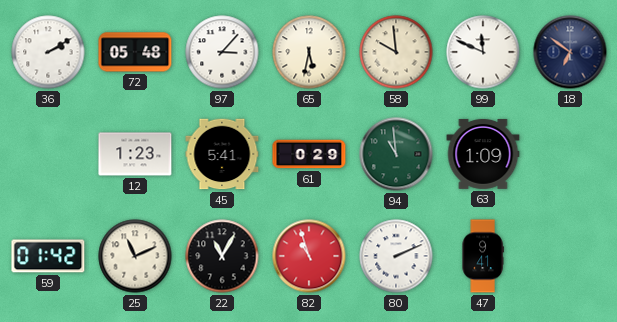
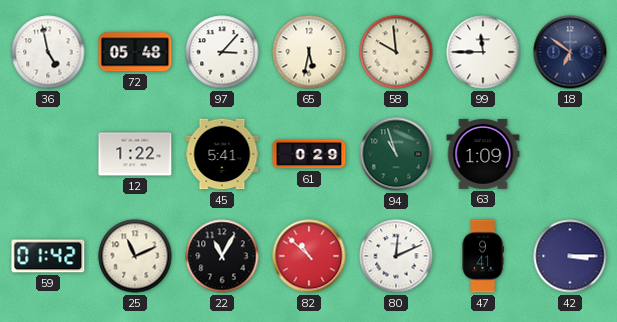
36: 2:10 -> 4:58
99: 11:49 -> 11:45
12: 1:23 -> 1:22
94: 10:59 -> 10:57
82: 10:57 -> 10:52
80: 2:11 -> 12:11
42: none -> 3:15
